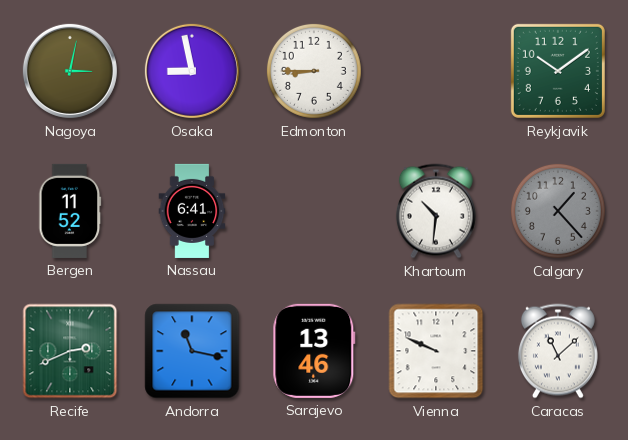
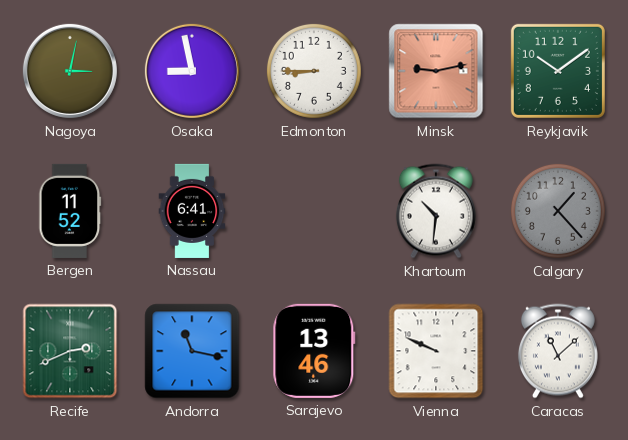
Minsk: none -> 9:13
